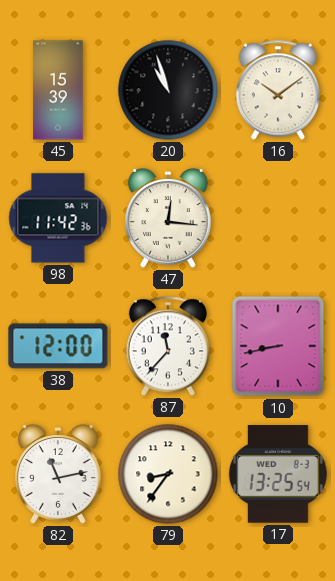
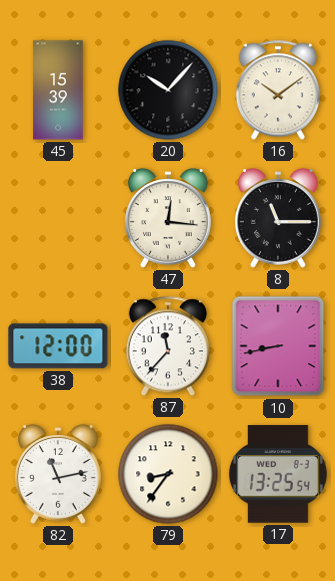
20: 10:57 -> 10:07
98: 11:42 -> none
8: none -> 11:15
